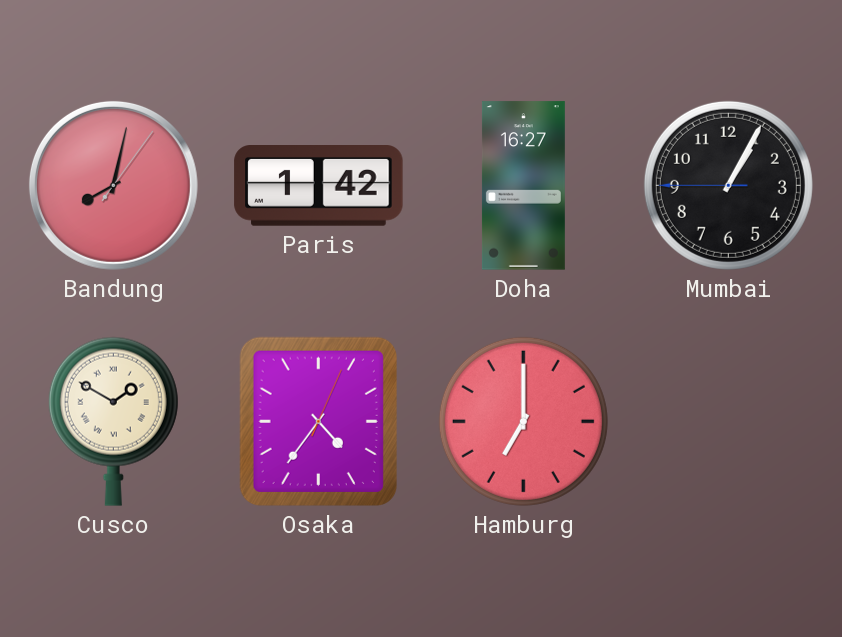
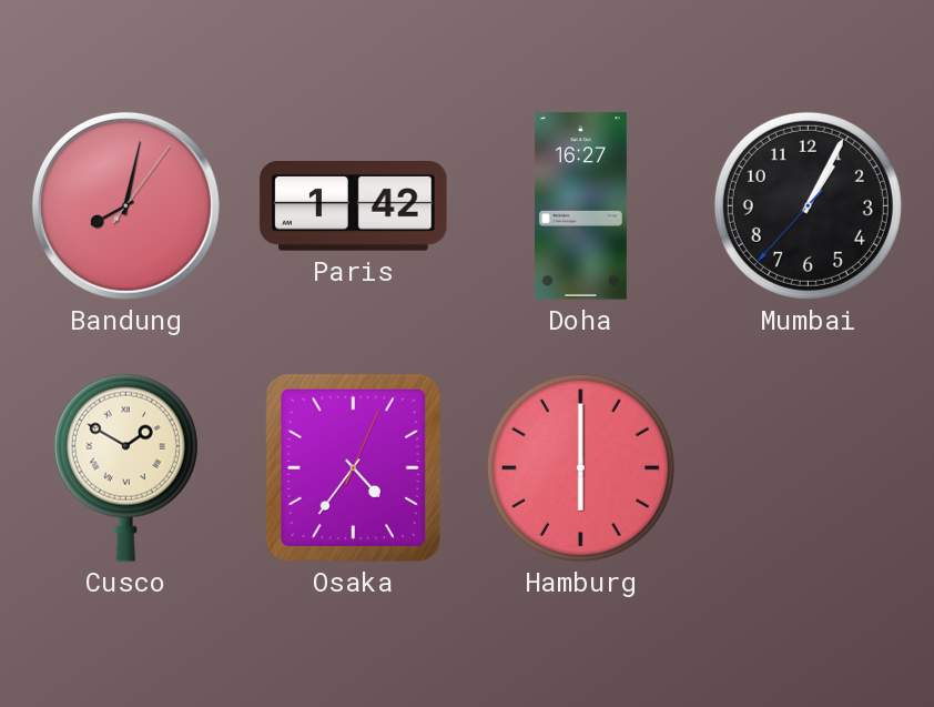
Mumbai: 1:04:45 -> 1:04:37
Hamburg: 7:00 -> 6:00
